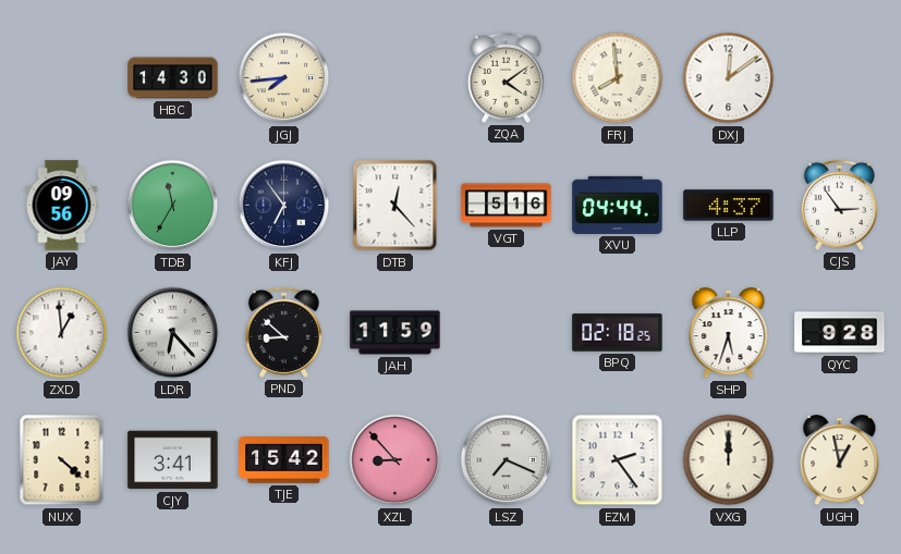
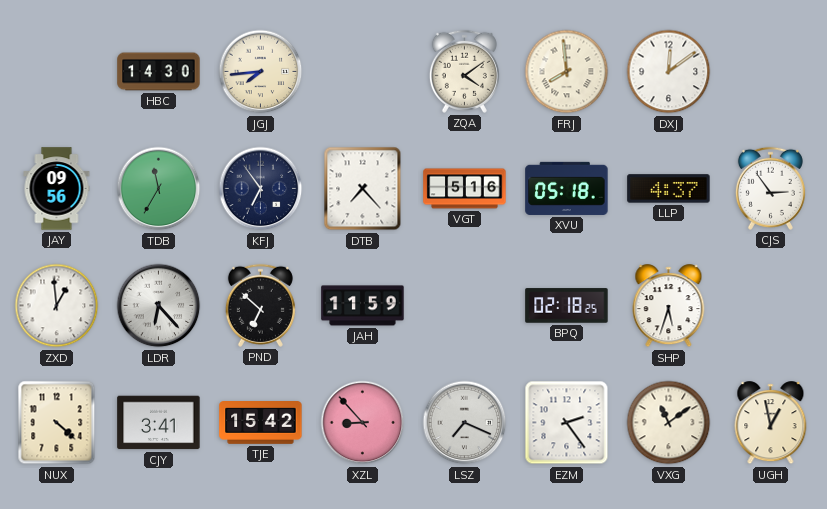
DTB: 12:23 -> 7:23
XVU: 04:44 -> 05:18
PND: 8:52 -> 6:52
QYC: 9:28 -> none
VXG: 12:00 -> 11:09
